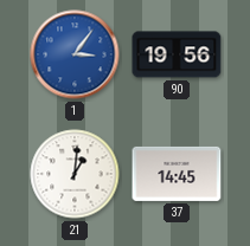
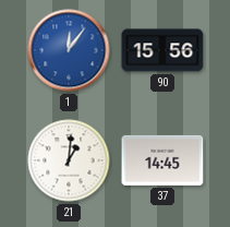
1: 3:06 -> 12:06
90: 19:56 -> 15:56
